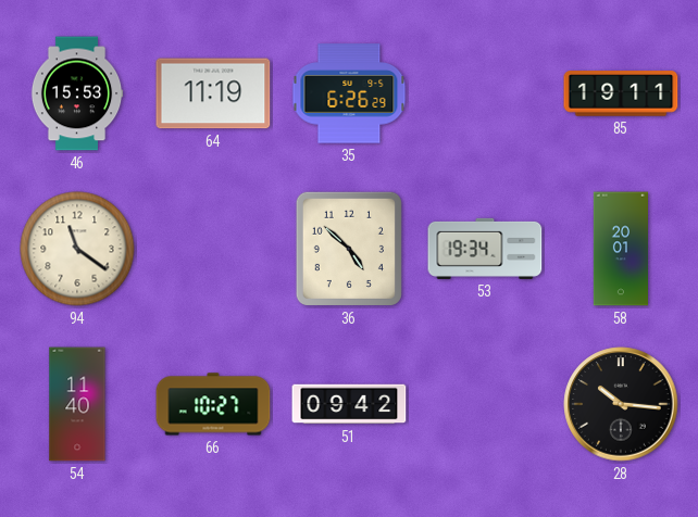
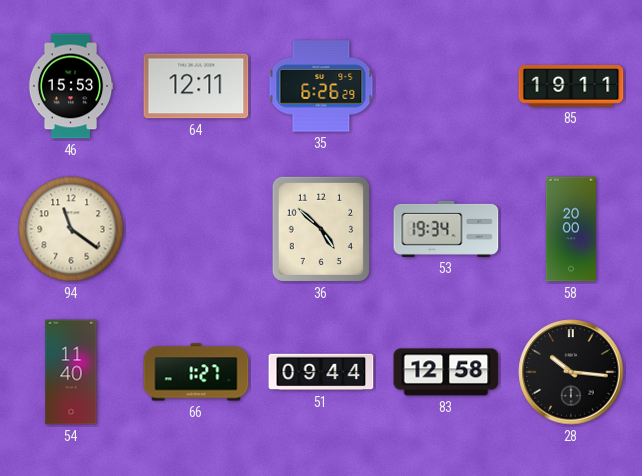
64: 11:19 -> 12:11
58: 20:01 -> 20:00
66: 10:27 -> 1:27
51: 09:42 -> 09:44
83: none -> 12:58
